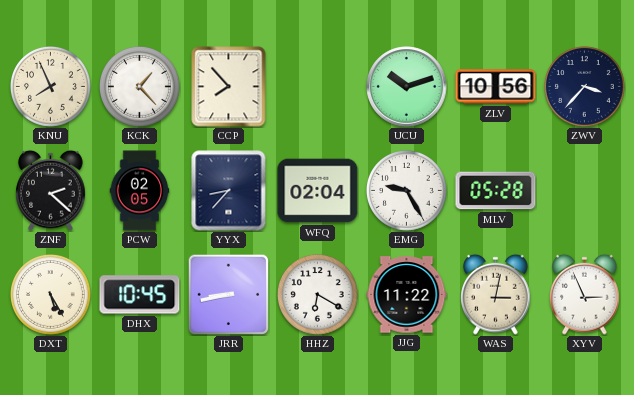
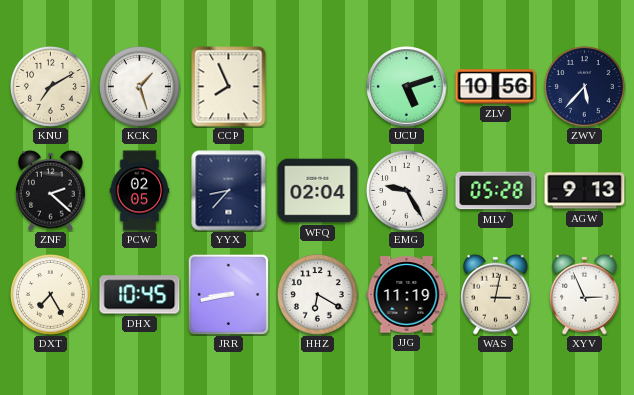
KNU: 7:56 -> 7:10
KCK: 1:23 -> 1:27
CCP: 7:53 -> 7:56
UCU: 10:12 -> 5:12
ZWV: 3:37 -> 5:37
AGW: none -> 9:13
DXT: 5:25 -> 7:25
JJG: 11:22 -> 11:19
